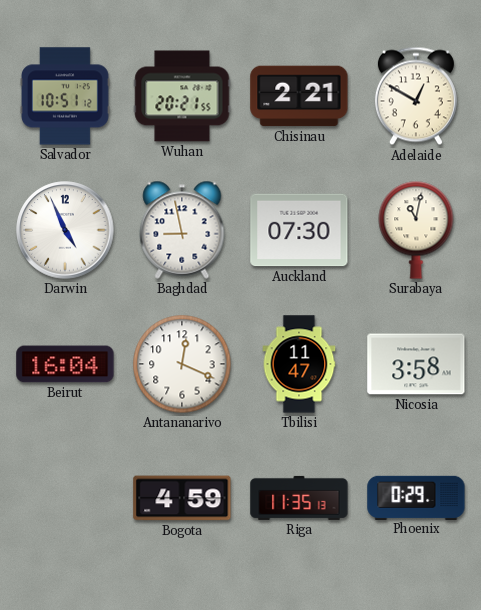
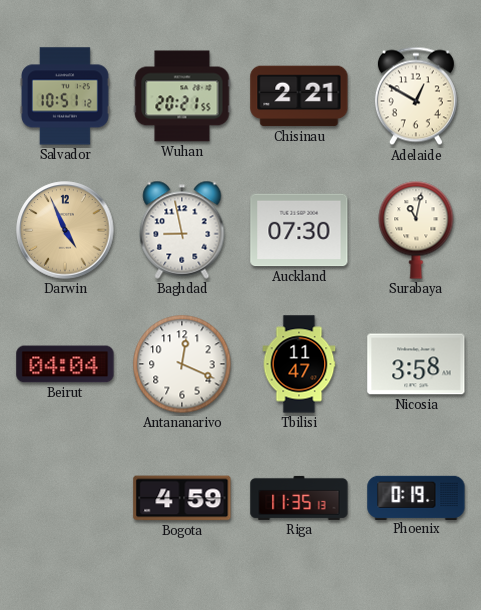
Darwin dial: white -> champagne
Beirut: 16:04 -> 04:04
Phoenix: 0:29 -> 0:19
